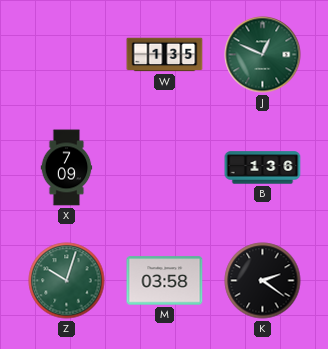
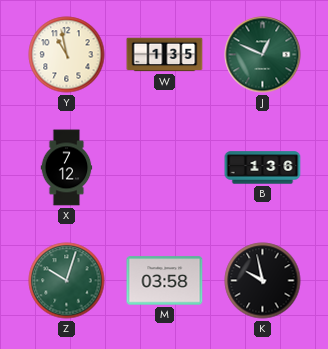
Y: none -> 10:58
X: 7:09 -> 7:12
K: 2:21 -> 9:58
